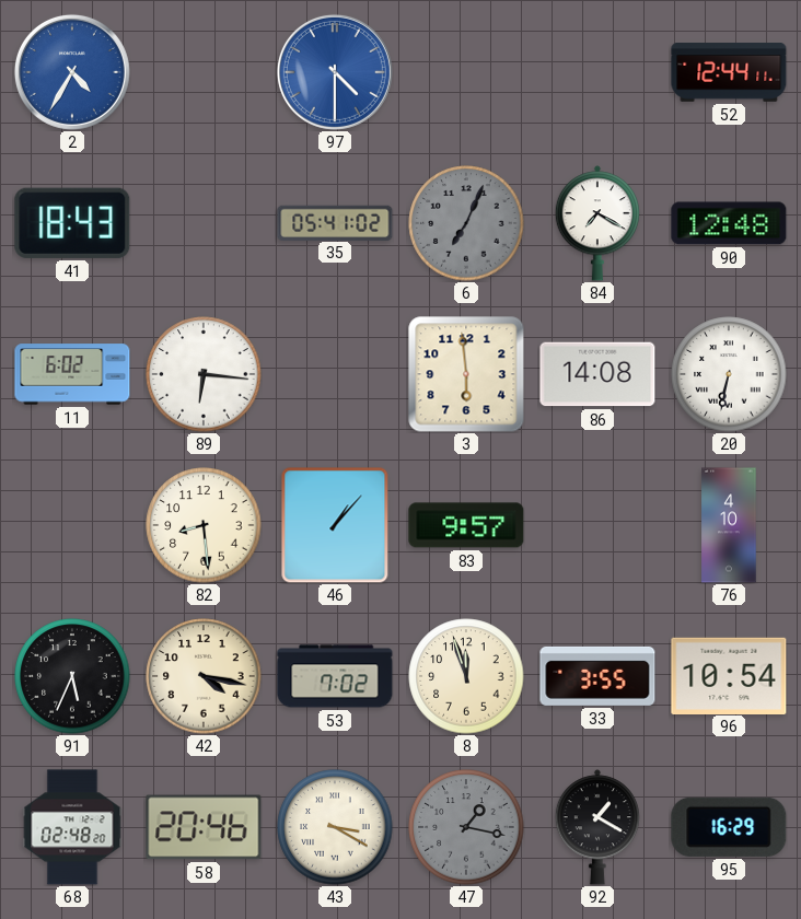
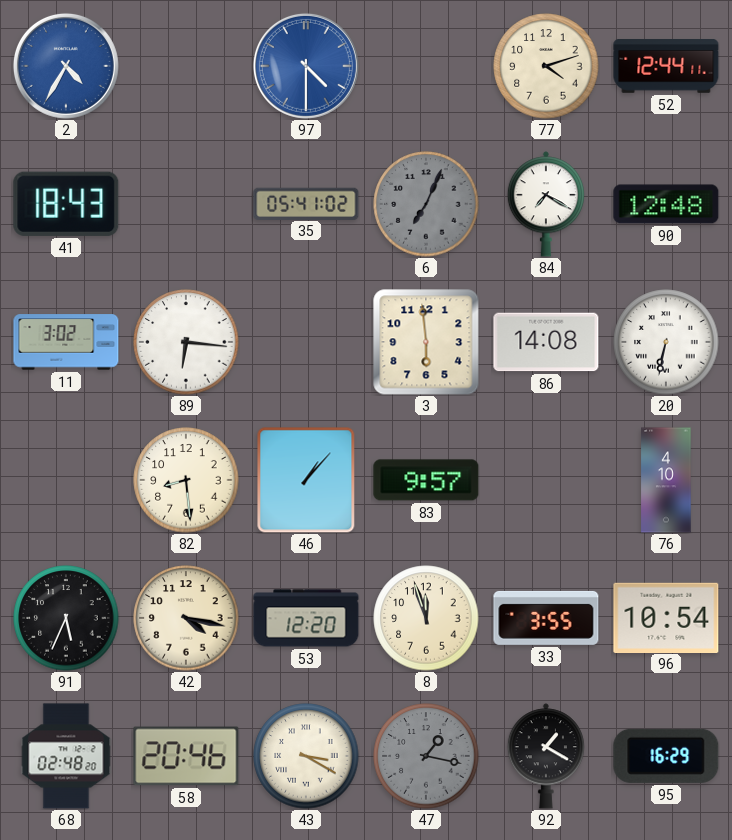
77: none -> 4:12
11: 6:02 -> 3:02
53: 7:02 -> 12:20
